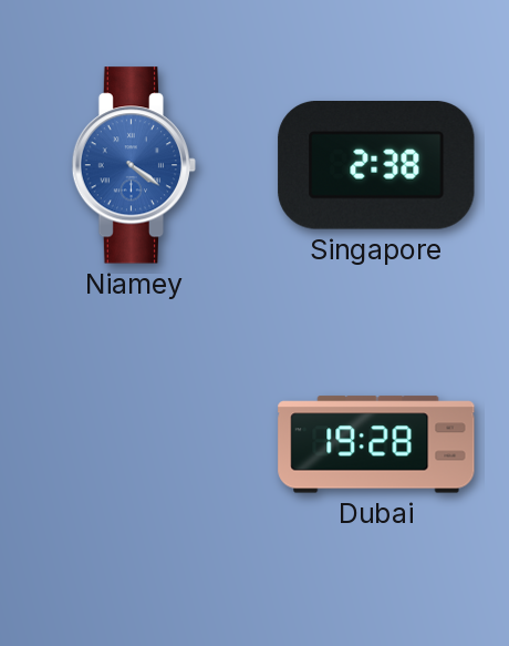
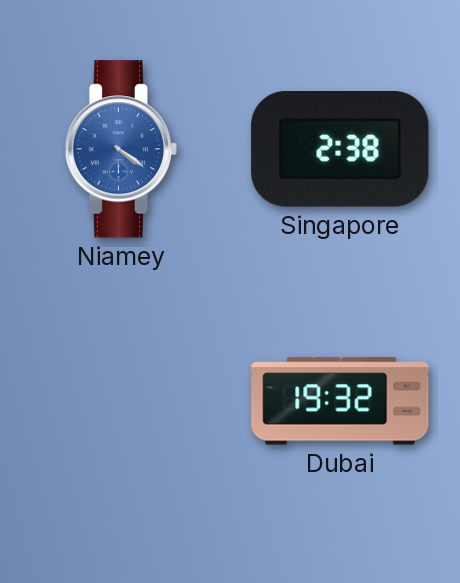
Dubai: 19:28 -> 19:32
